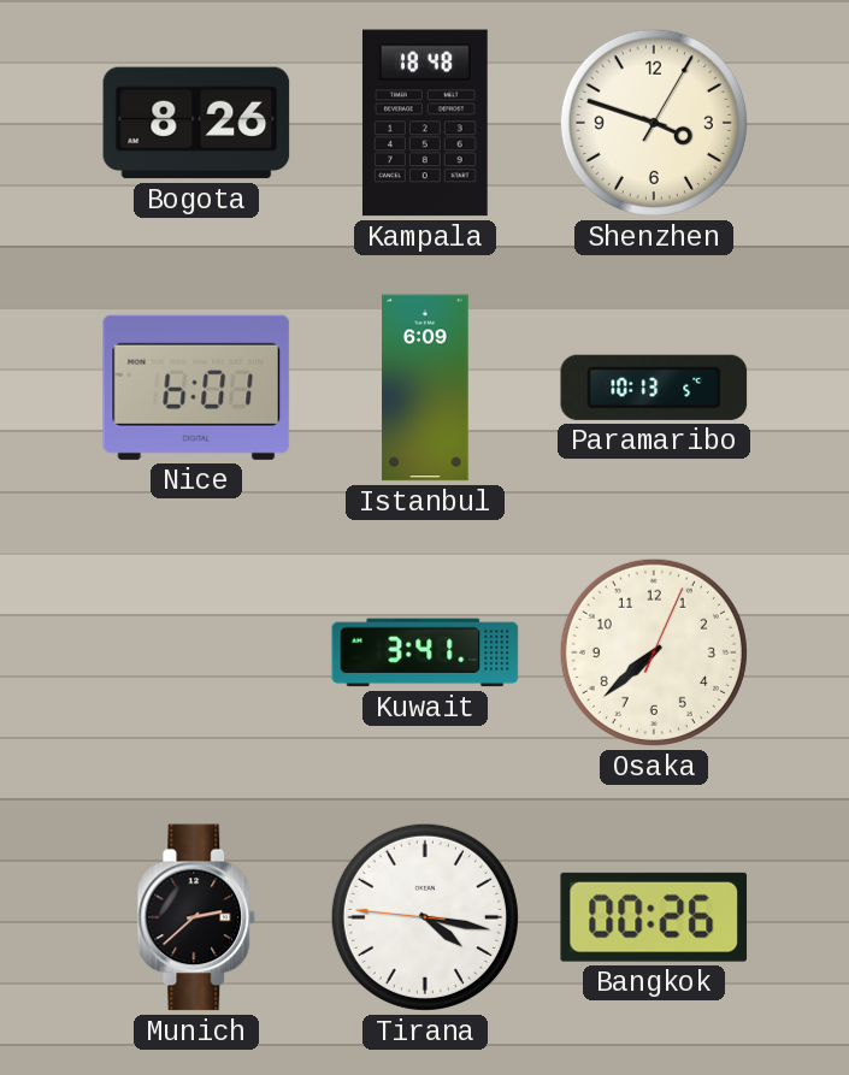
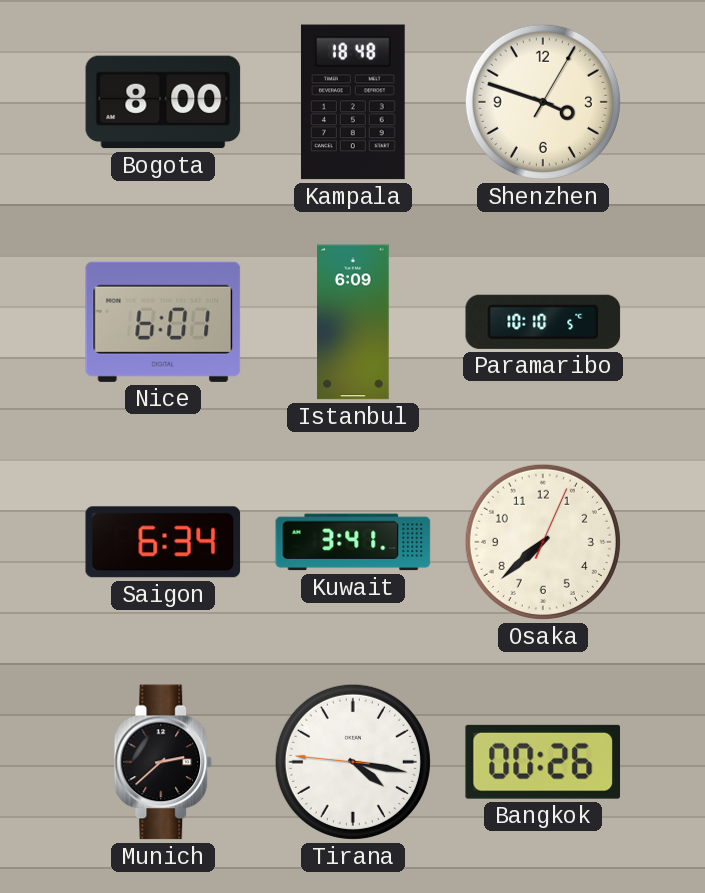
Bogota: 8:26 -> 8:00
Paramaribo: 10:13 -> 10:10
Saigon: none -> 6:34
